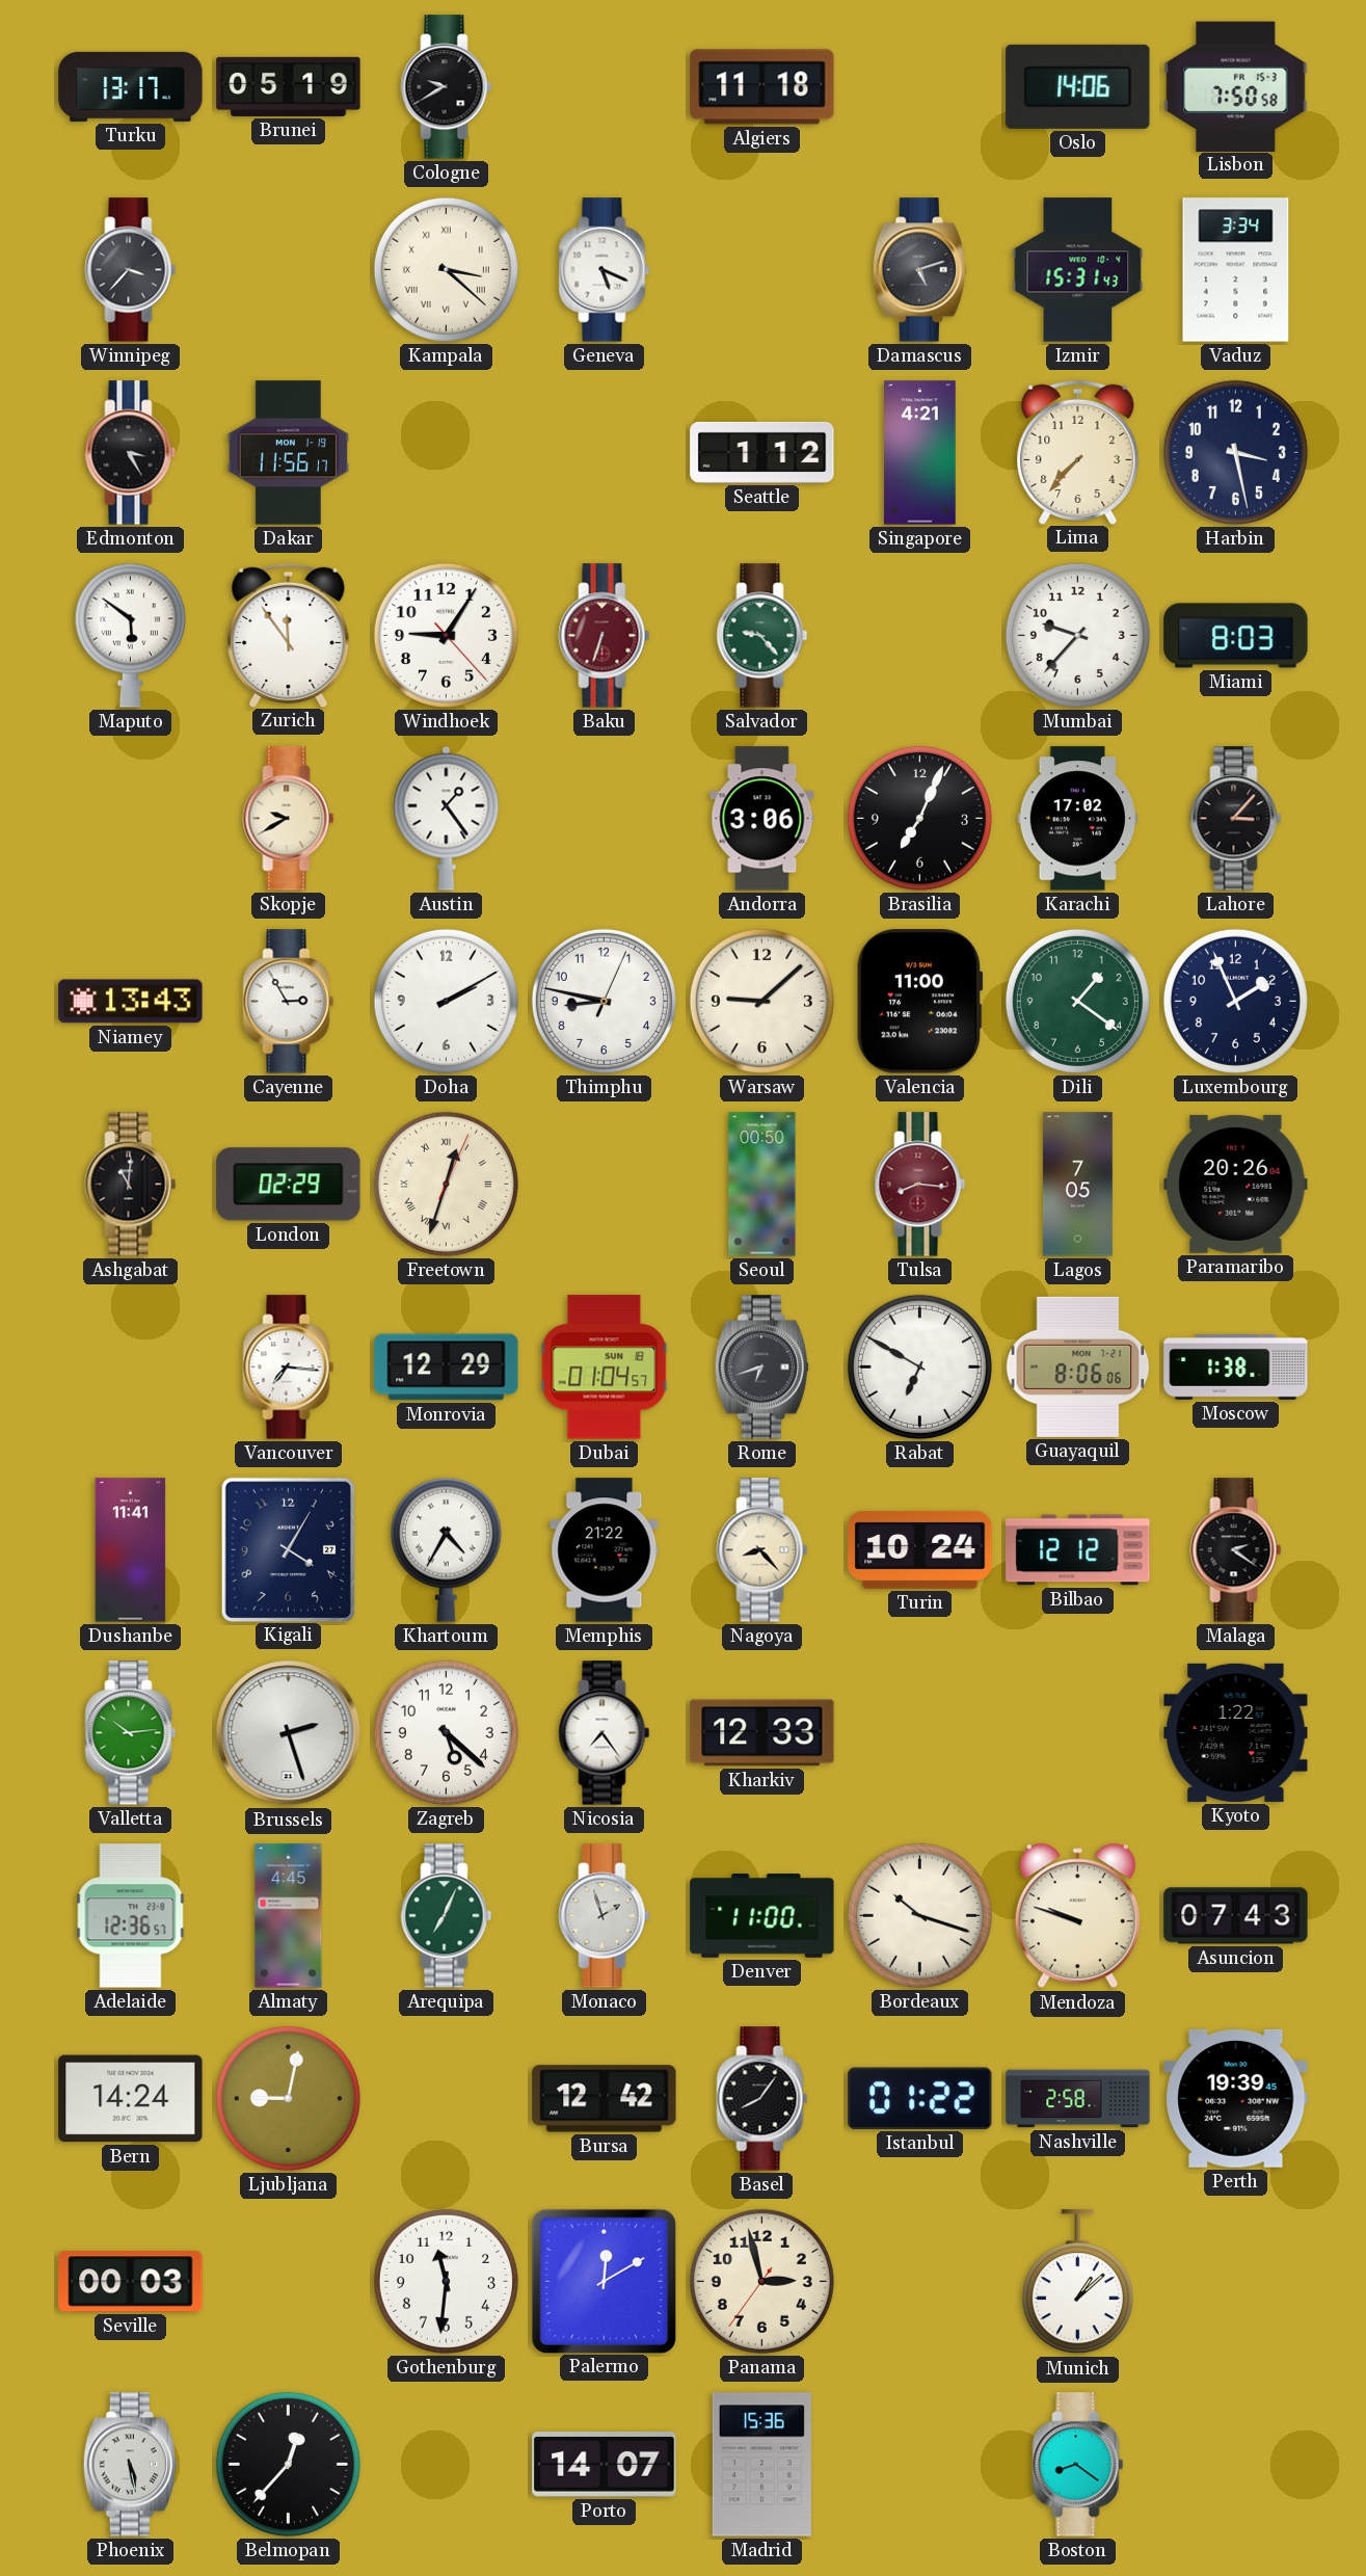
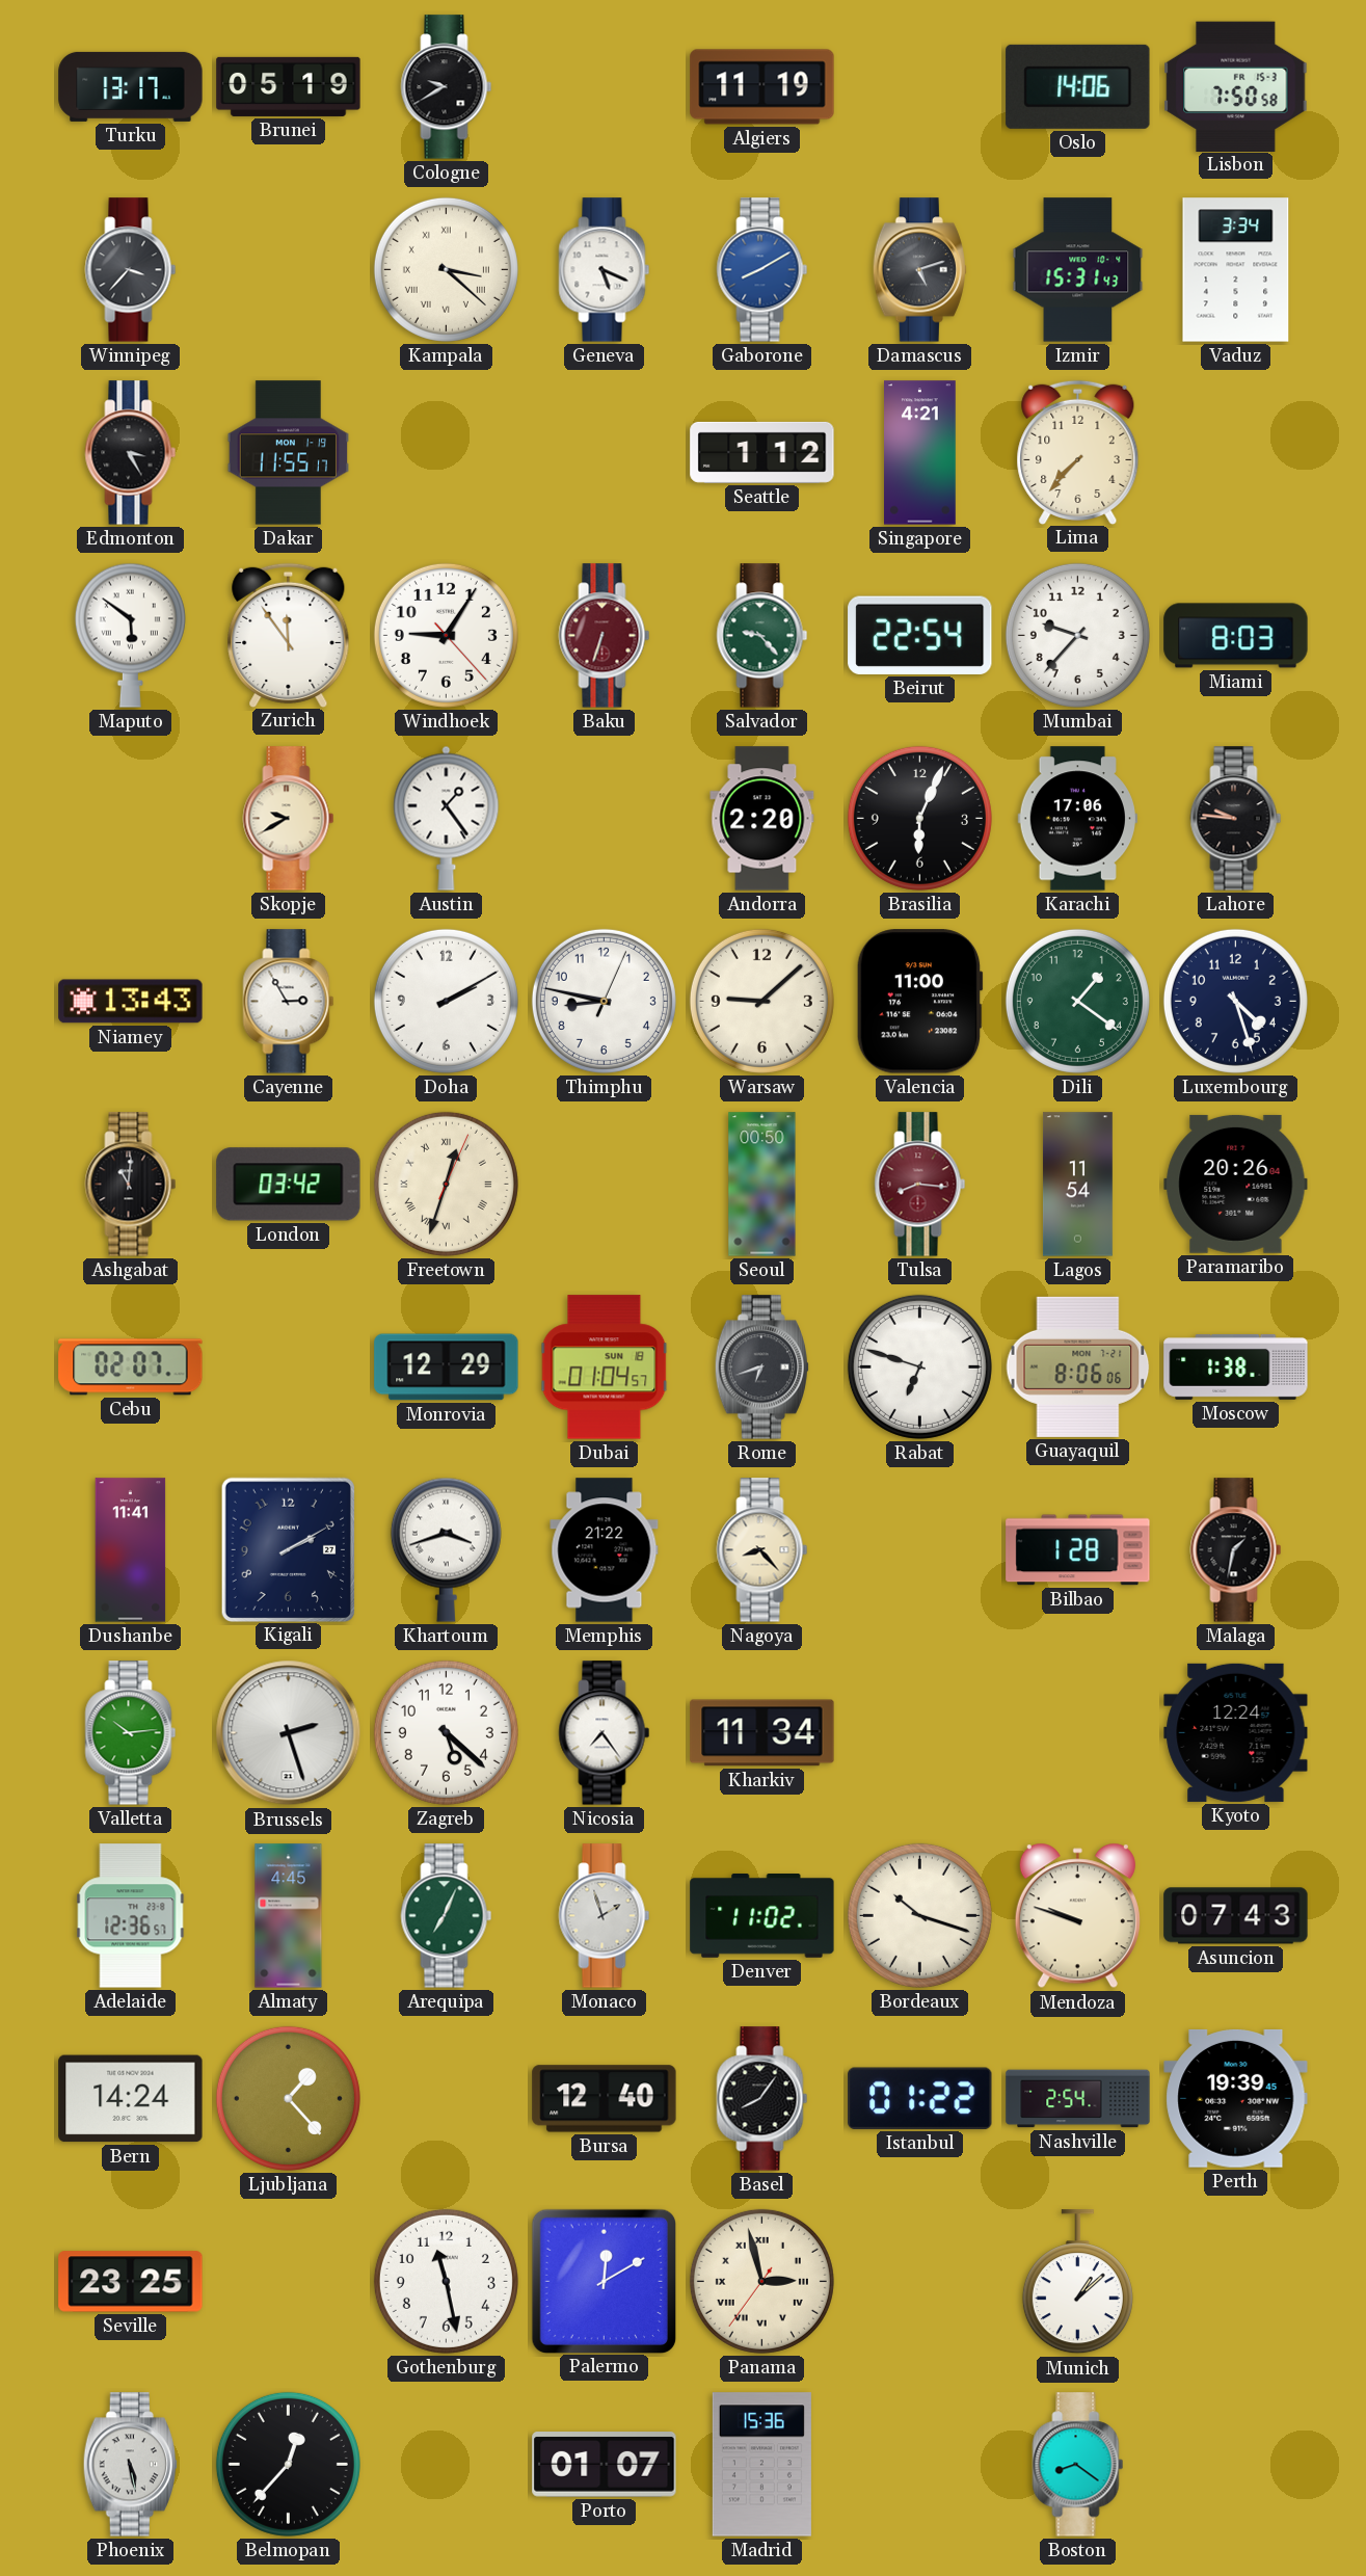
Algiers: 11:18 -> 11:19
Gaborone: none -> 8:10
Dakar: 11:56 -> 11:55
Harbin: 3:28 -> none
Beirut: none -> 22:54
Andorra: 3:06 -> 2:20
Brasilia: 7:04 -> 6:04
Karachi: 17:02 -> 17:06
Lahore: 3:07 -> 9:46
Luxembourg: 1:56 -> 4:27
London: 02:29 -> 03:42
Lagos: 7:05 -> 11:54
Cebu: none -> 02:07
Vancouver: 7:16 -> none
Rabat: 6:50 -> 6:48
Kigali: 4:05 -> 2:10
Khartoum: 4:35 -> 3:42
Turin: 10:24 -> none
Bilbao: 12:12 -> 1:28
Malaga: 2:21 -> 1:32
Kharkiv: 12:33 -> 11:34
Kyoto: 1:22 -> 12:24
Denver: 11:00 -> 11:02
Ljubljana: 9:02 -> 1:23
Bursa: 12:42 -> 12:40
Nashville: 2:58 -> 2:54
Seville: 00:03 -> 23:25
Gothenburg: 11:31 -> 11:28
Panama numerals: Arabic -> Roman
Porto: 14:07 -> 01:07
